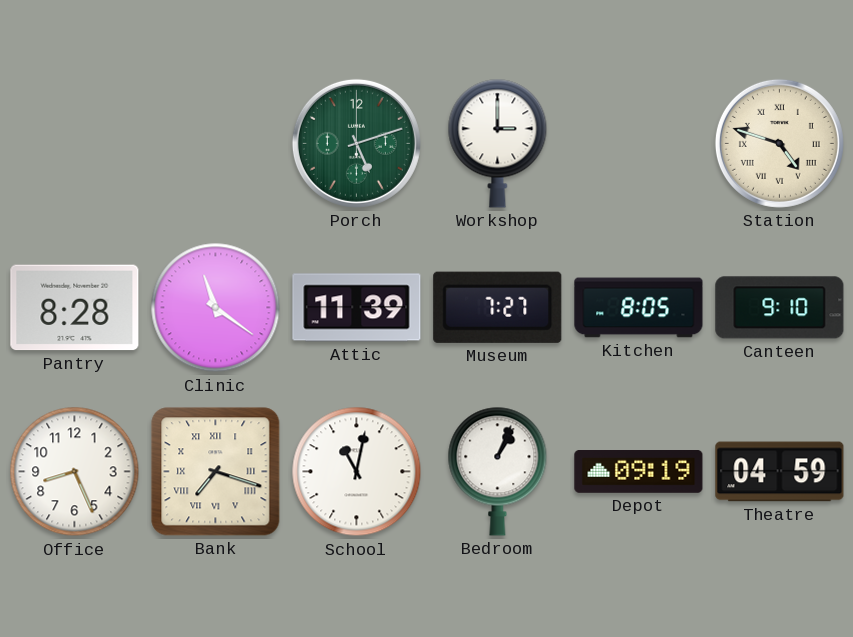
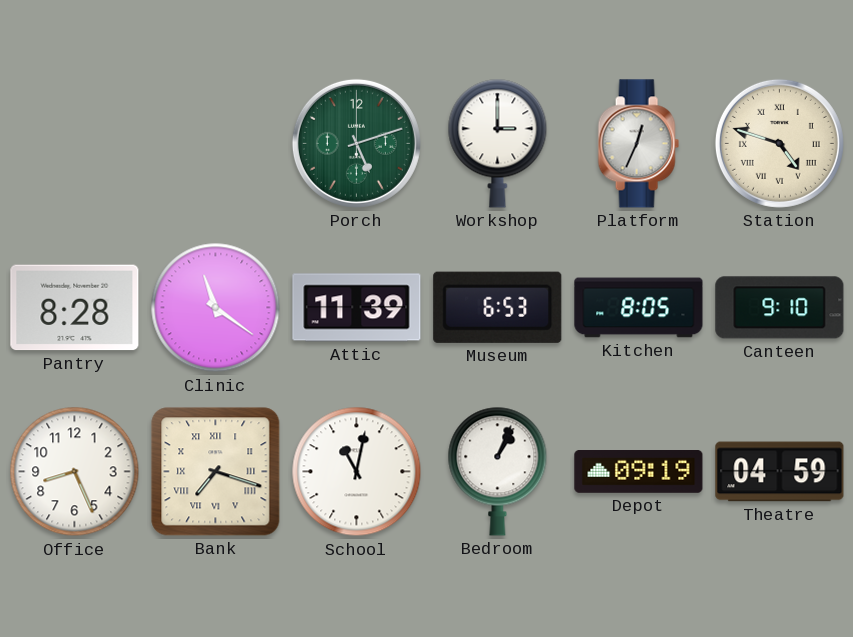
Platform: none -> 12:34
Museum: 7:27 -> 6:53
